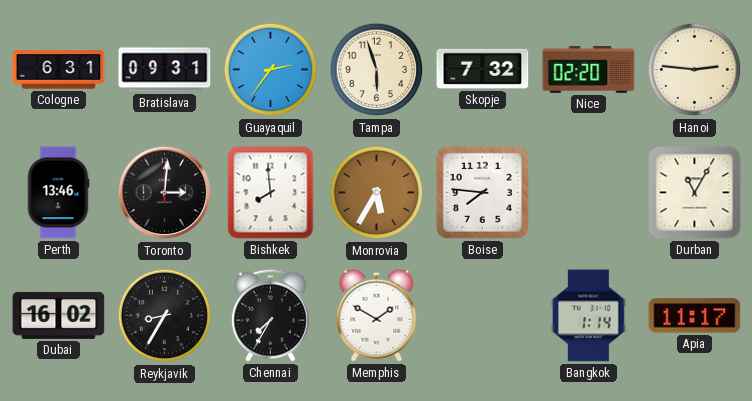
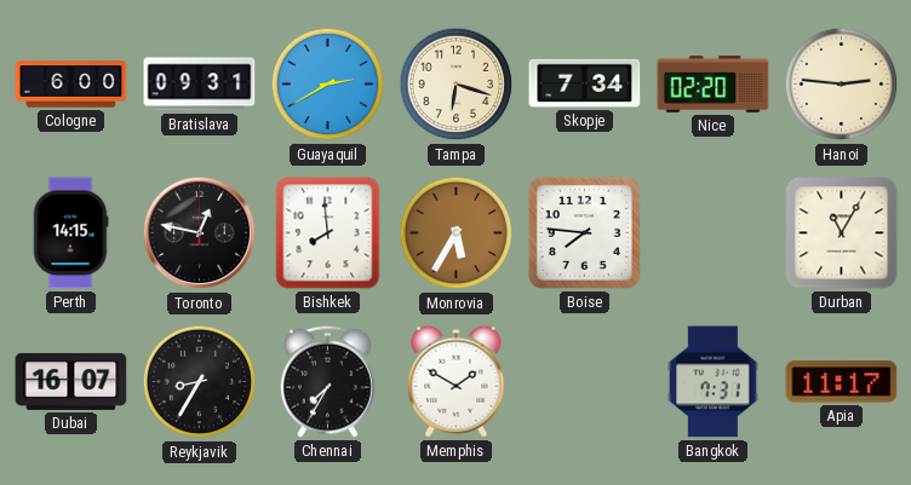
Cologne: 6:31 -> 6:00
Guayaquil: 2:36 -> 2:40
Tampa: 5:57 -> 6:18
Skopje: 7:32 -> 7:34
Perth: 13:46 -> 14:15
Toronto: 3:01 -> 12:47
Dubai: 16:02 -> 16:07
Bangkok: 1:14 -> 7:31
